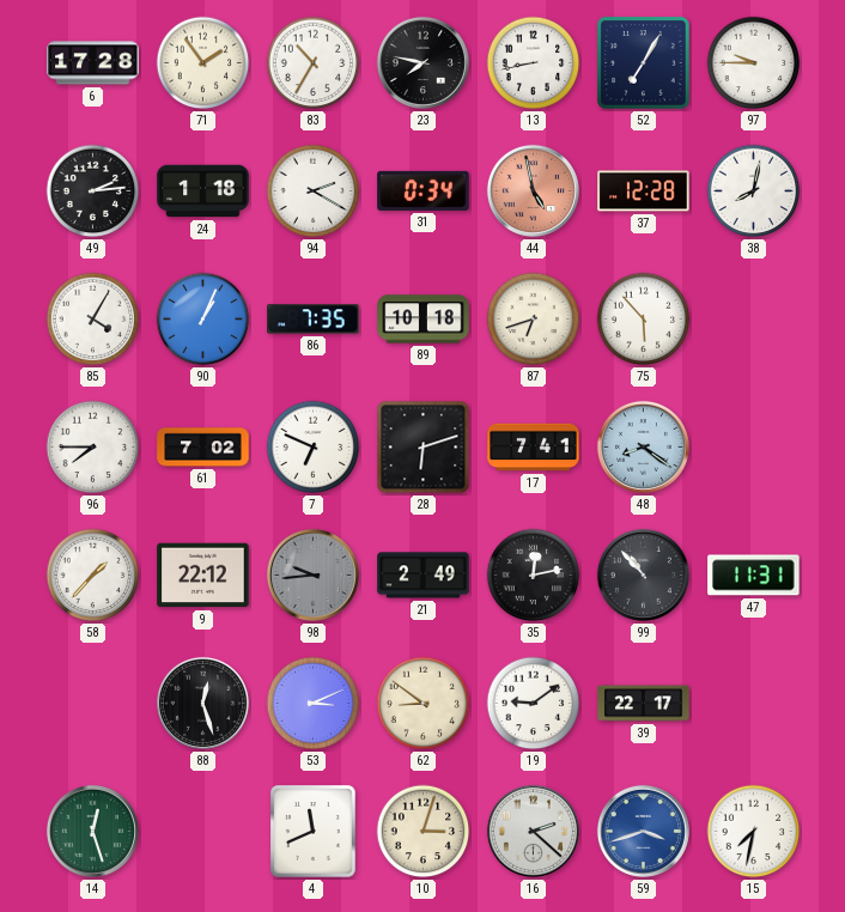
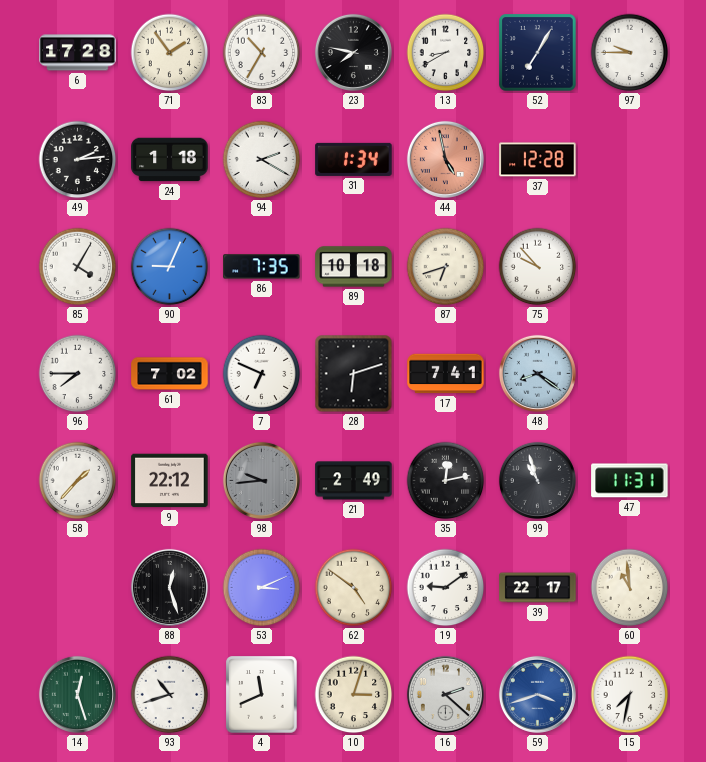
13: 8:43 -> 8:40
31: 0:34 -> 1:34
38: 8:02 -> none
90: 1:04 -> 9:04
75: 5:53 -> 9:53
99: 10:53 -> 10:57
62: 8:51 -> 4:51
60: none -> 10:59
93: none -> 10:42
